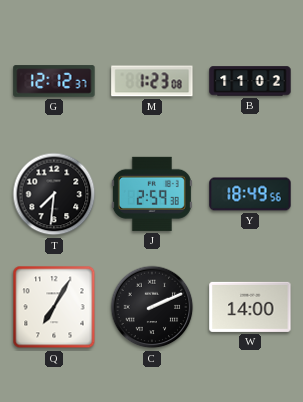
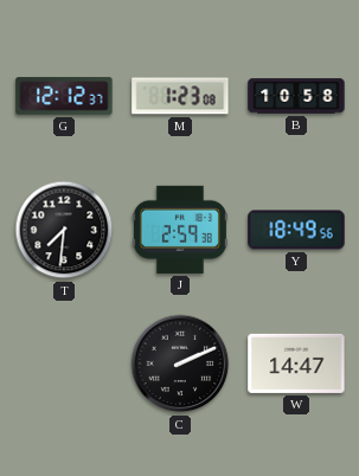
B: 11:02 -> 10:58
Q: 7:05 -> none
W: 14:00 -> 14:47
